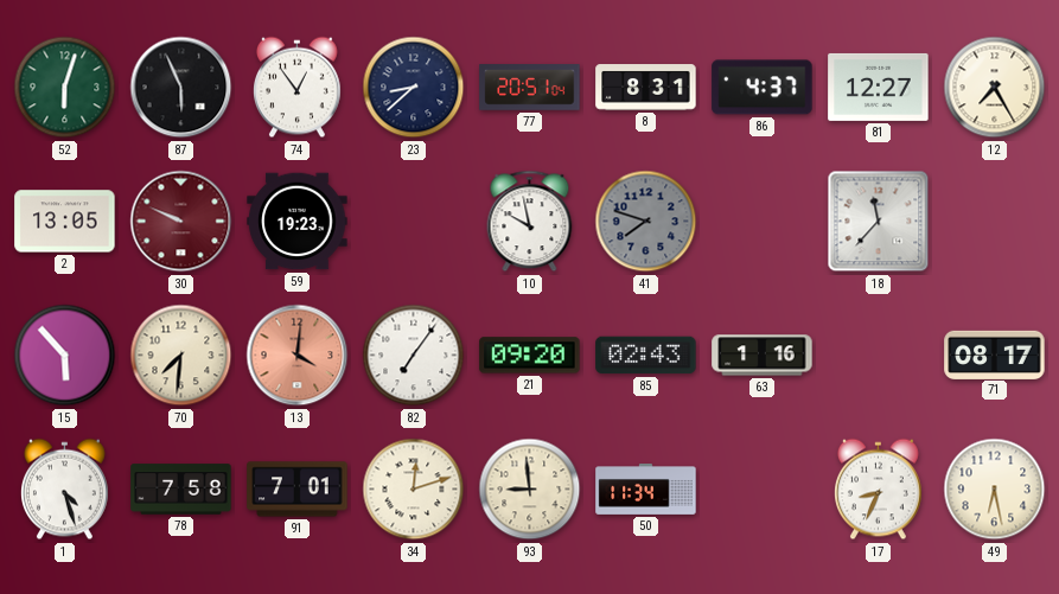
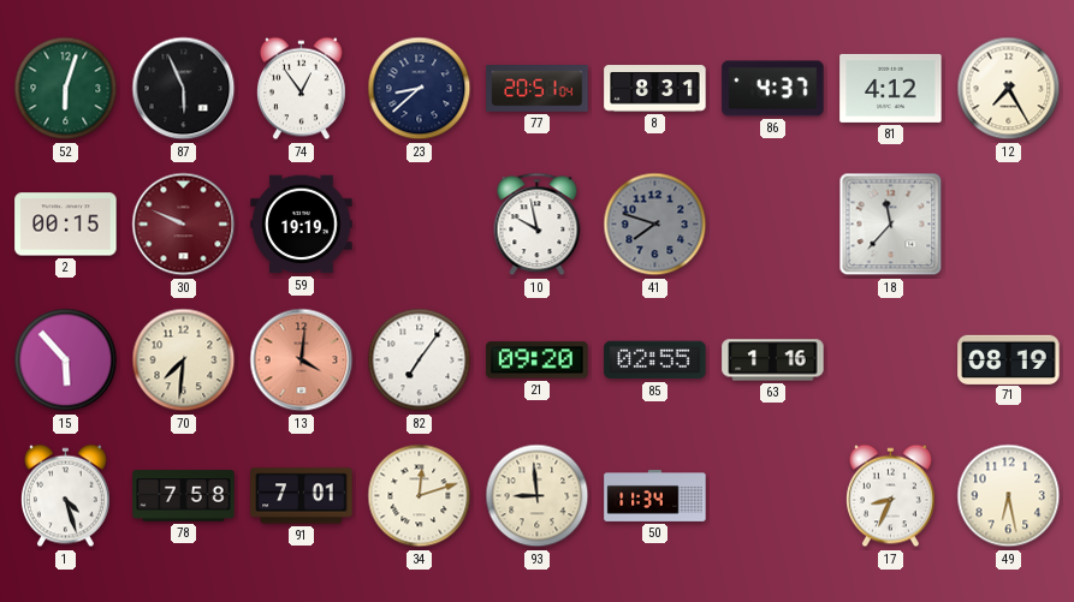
81: 12:27 -> 4:12
2: 13:05 -> 00:15
59: 19:23 -> 19:19
85: 02:43 -> 02:55
71: 08:17 -> 08:19
